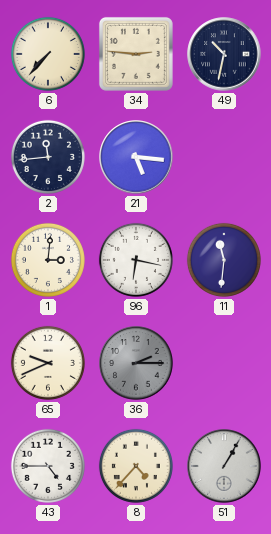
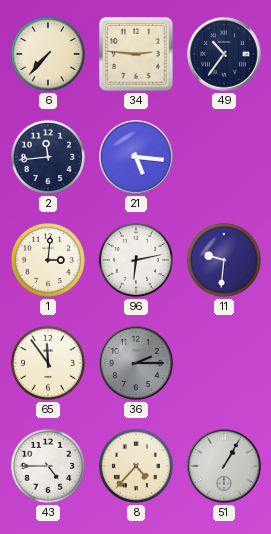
49: 10:32 -> 10:36
96: 6:17 -> 6:13
11: 11:31 -> 9:31
65: 9:41 -> 11:54
